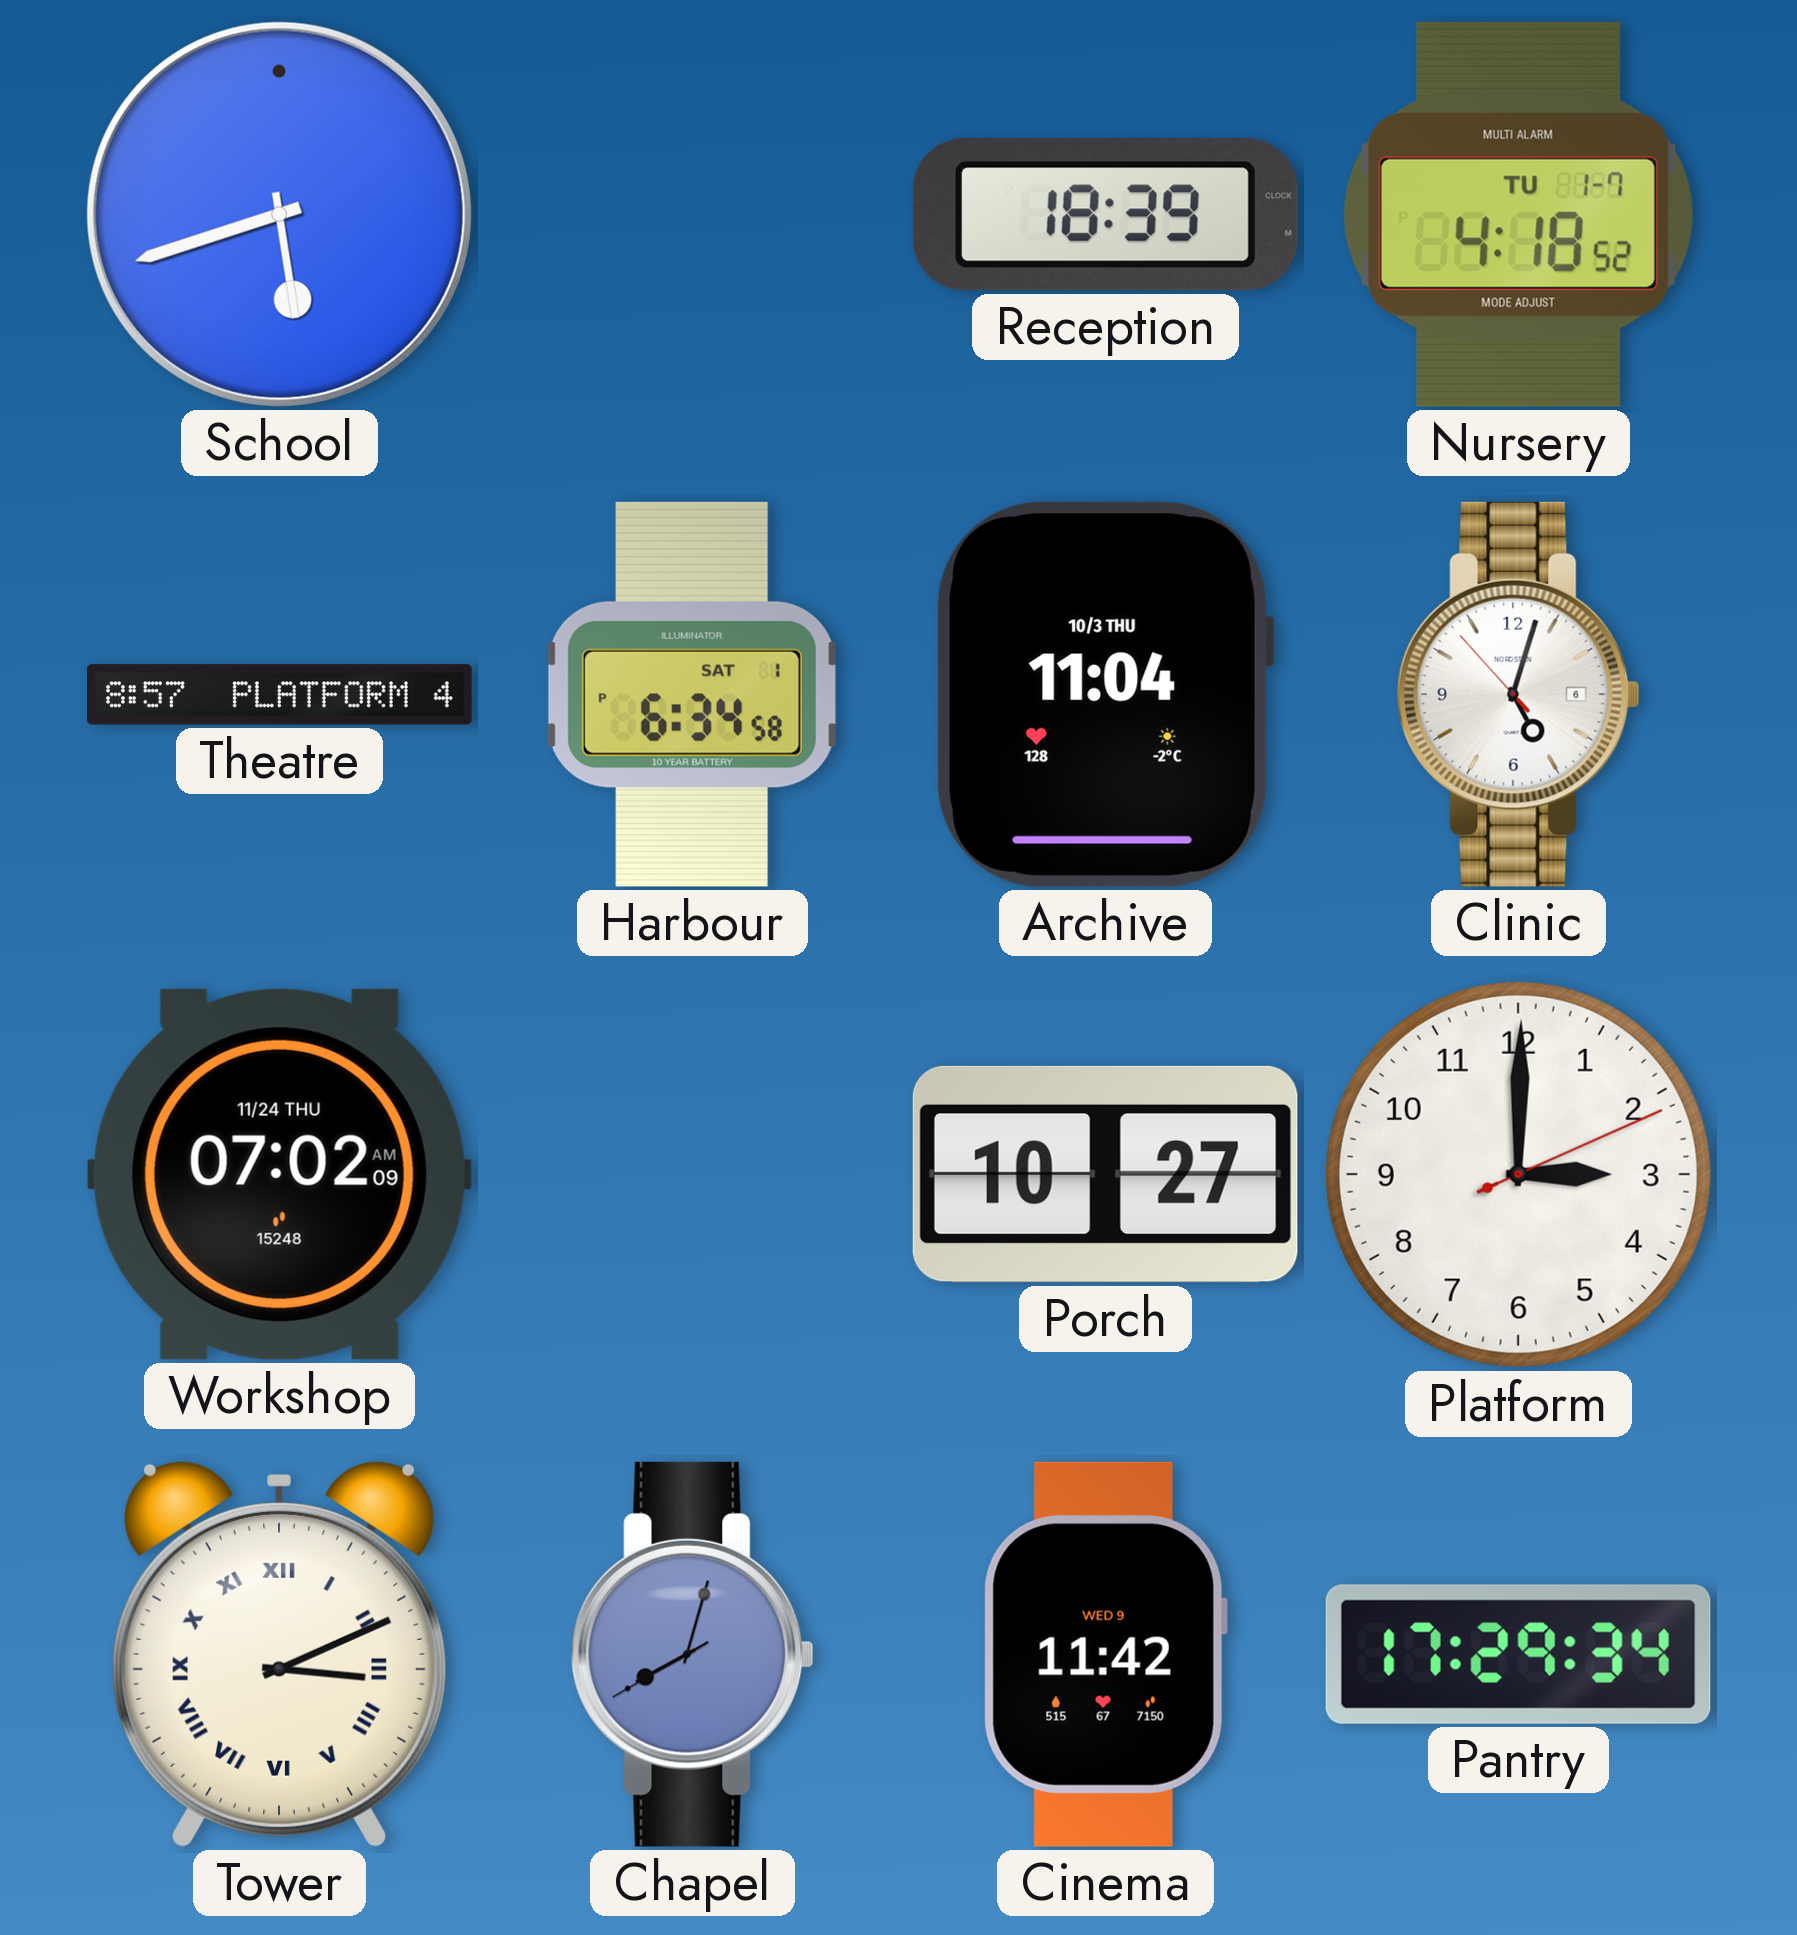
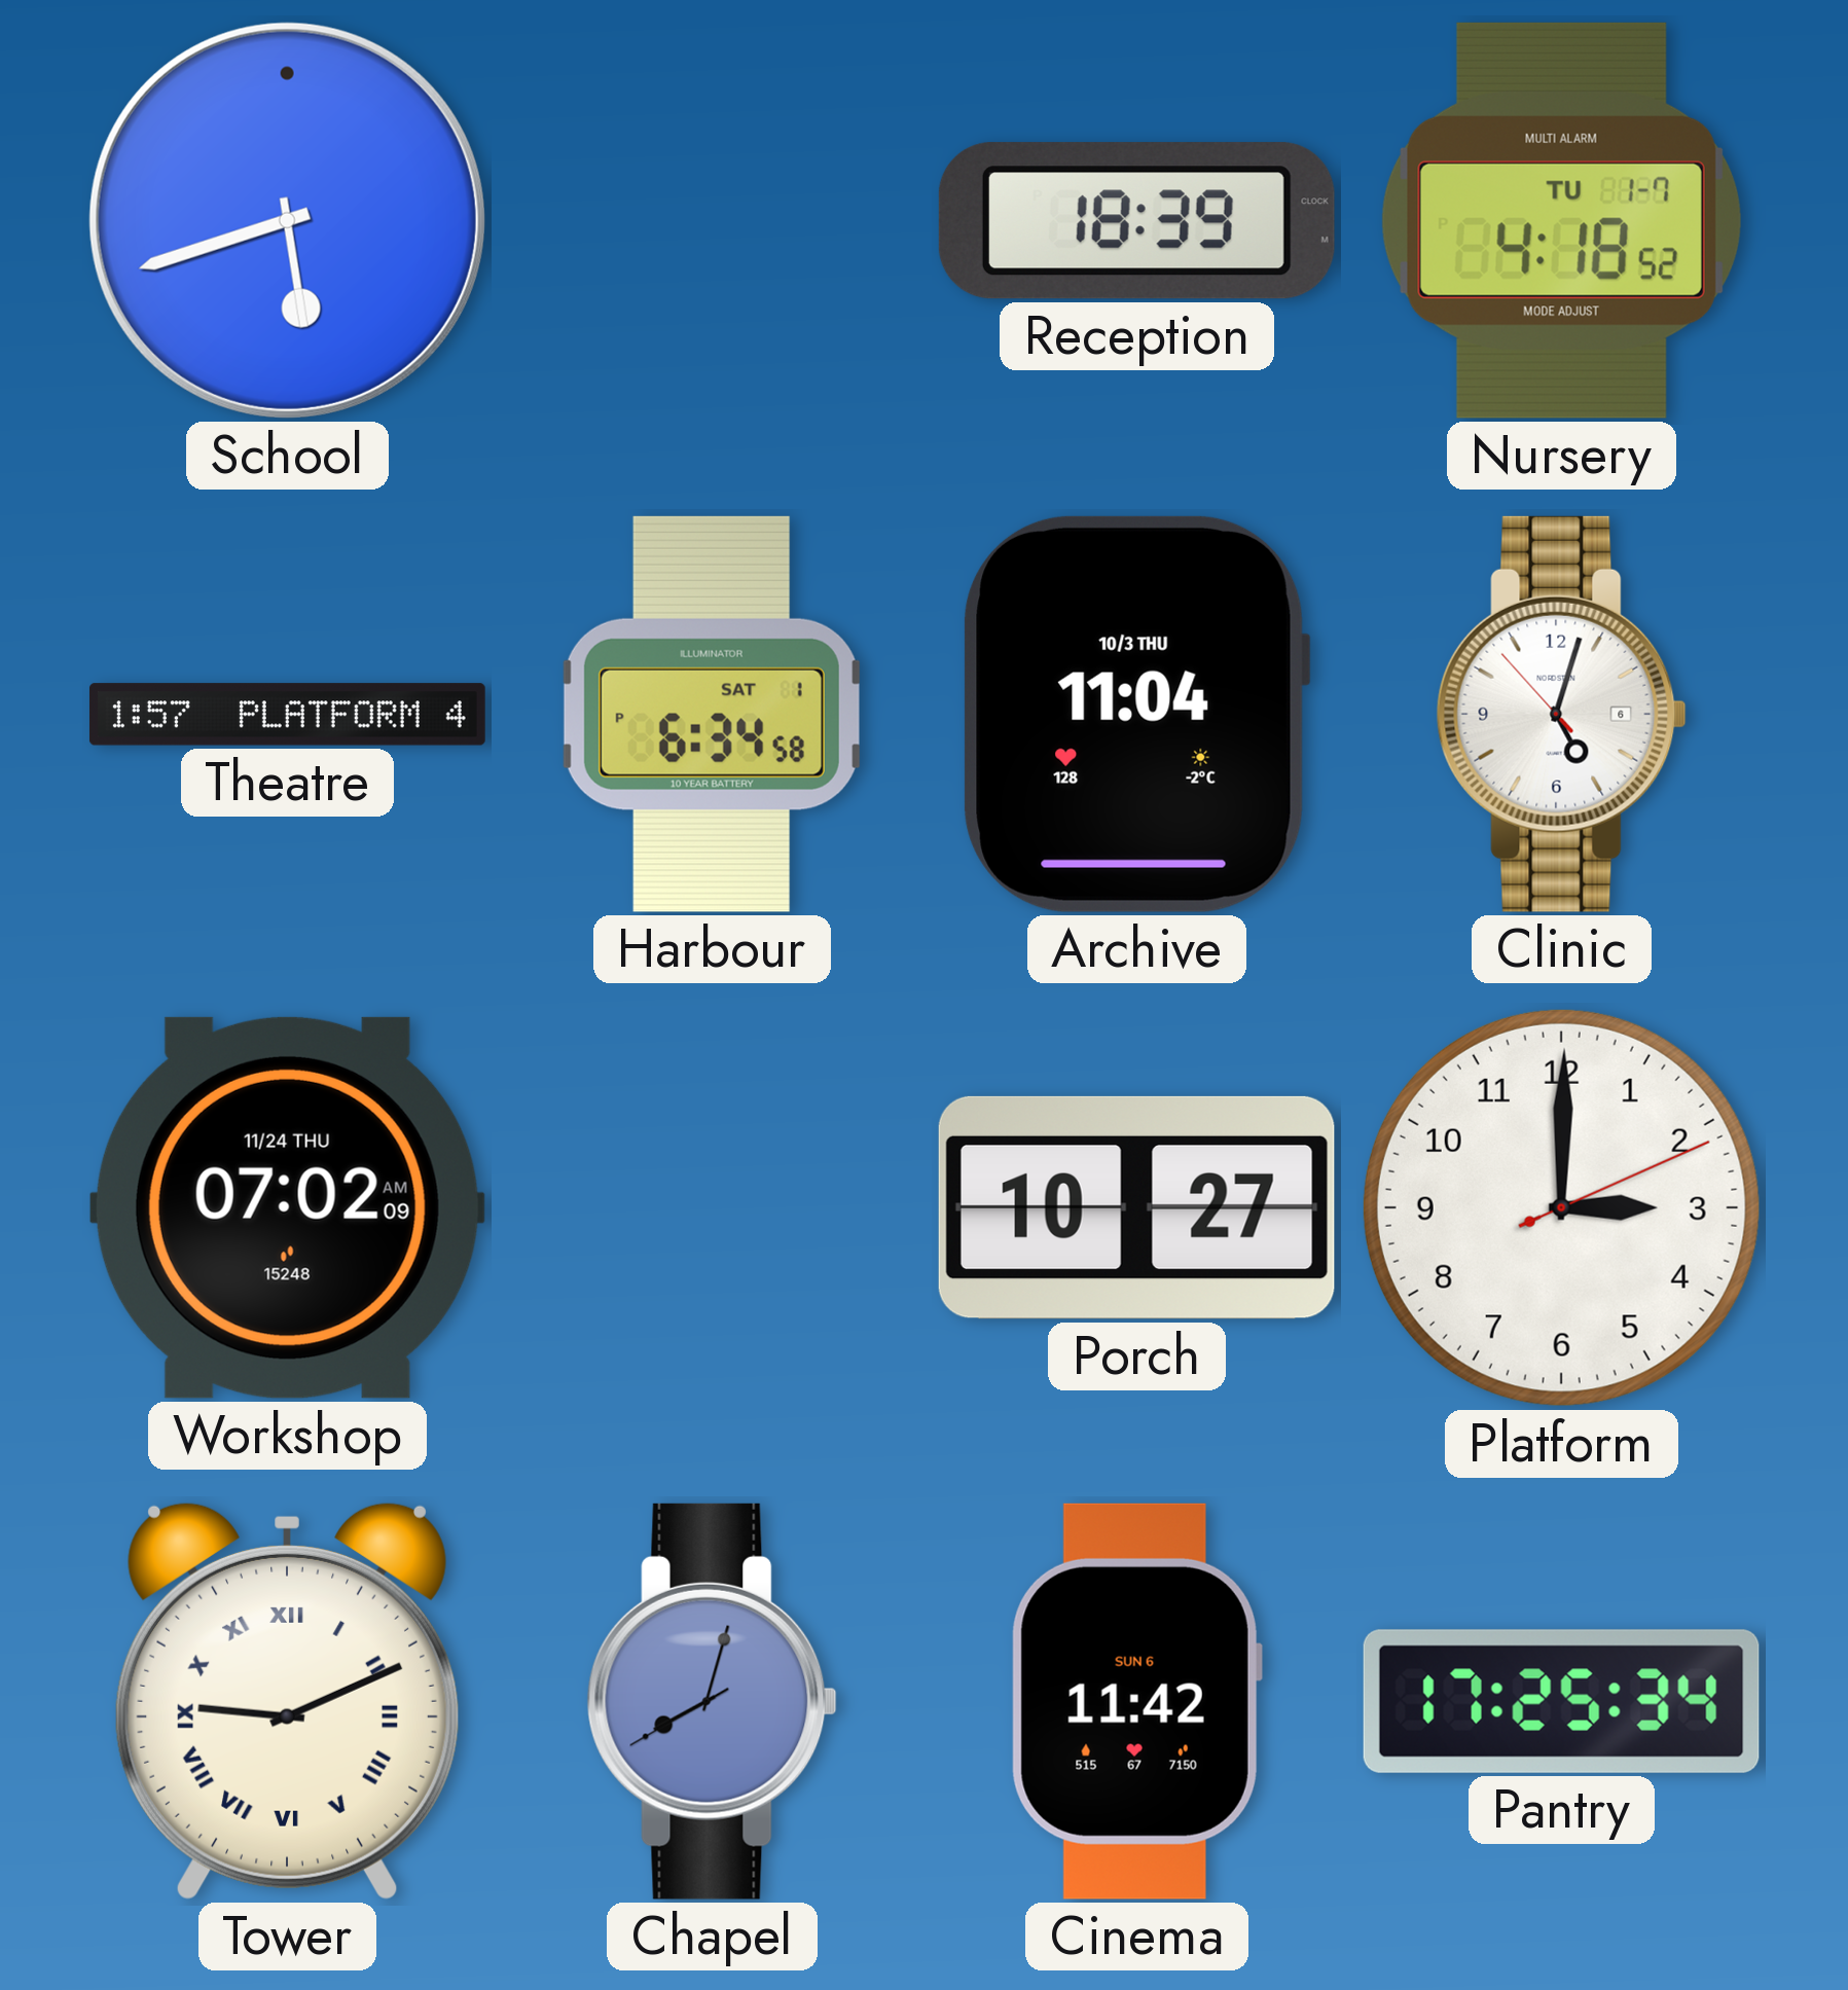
Theatre: 8:57 -> 1:57
Tower: 3:11 -> 9:11
Cinema date: WED 9 -> SUN 6
Pantry: 17:29 -> 17:25
